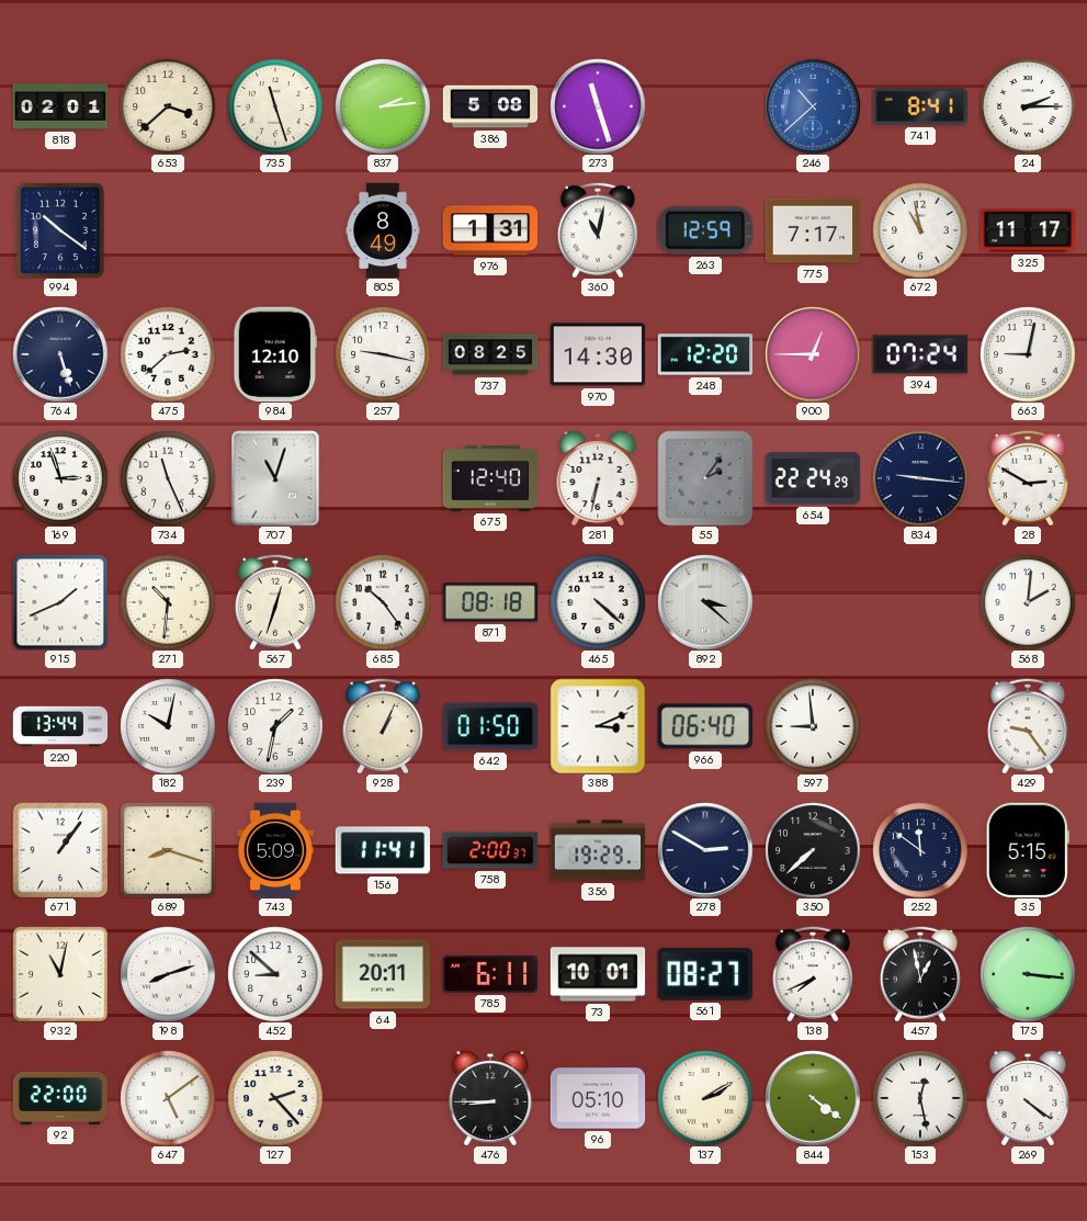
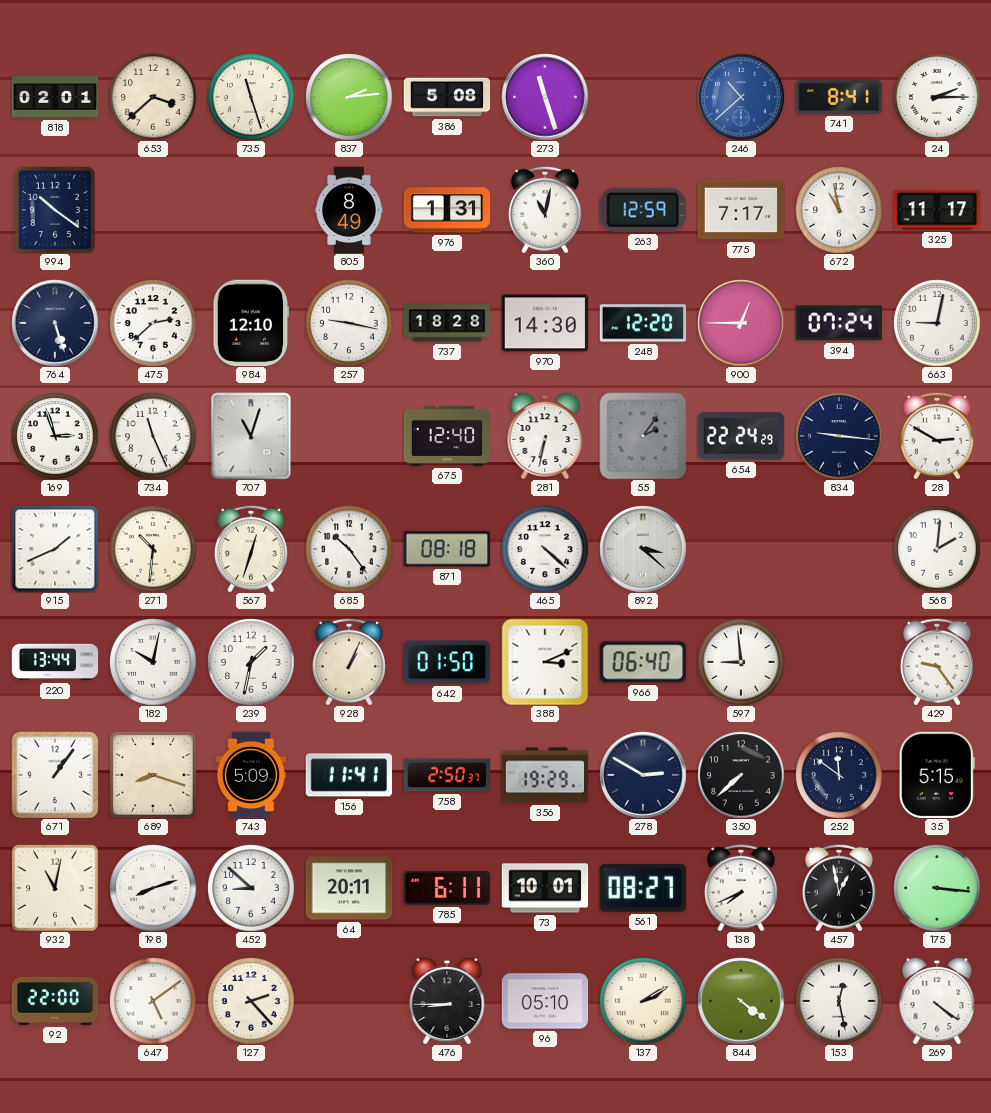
737: 08:25 -> 18:28
758: 2:00 -> 2:50
